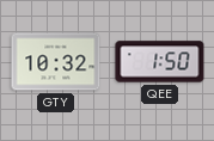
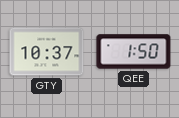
GTY: 10:32 -> 10:37
